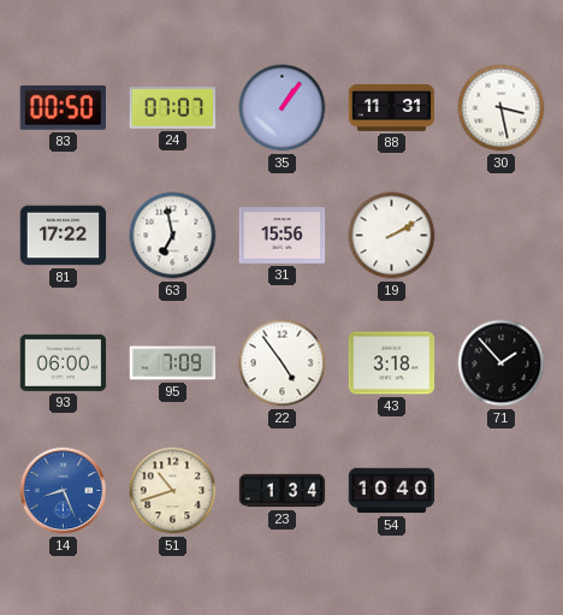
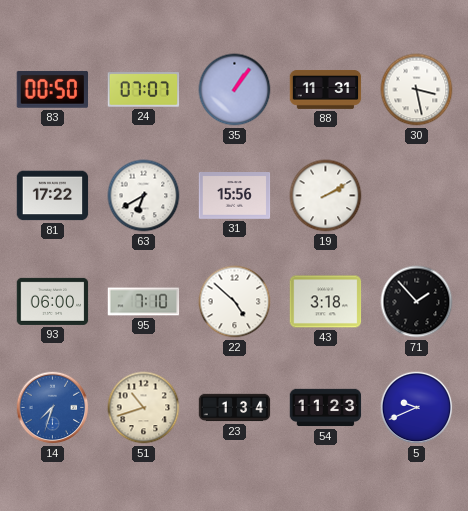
63: 6:58 -> 6:40
95: 7:09 -> 7:10
22: 4:54 -> 4:52
14: 8:26 -> 7:33
54: 10:40 -> 11:23
5: none -> 9:41
